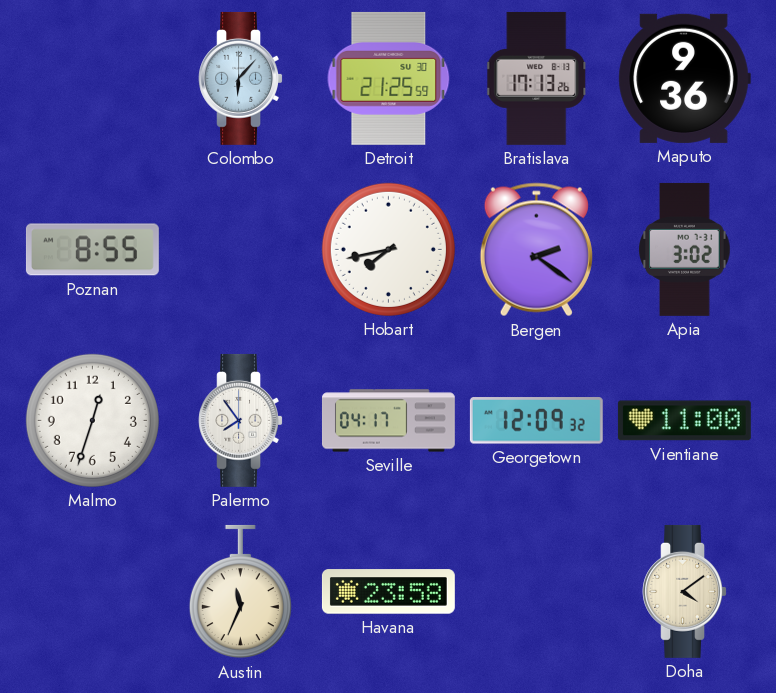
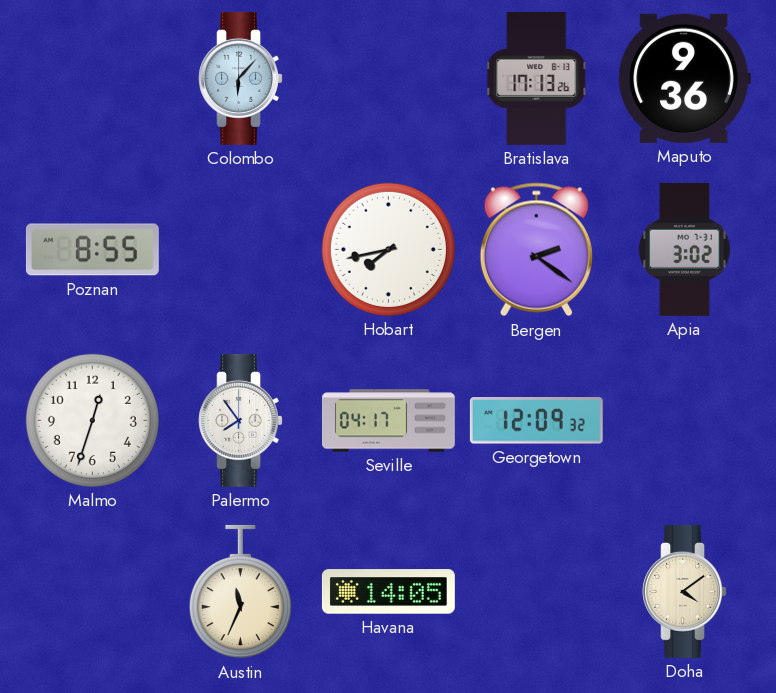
Detroit: 21:25 -> none
Vientiane: 11:00 -> none
Havana: 23:58 -> 14:05
